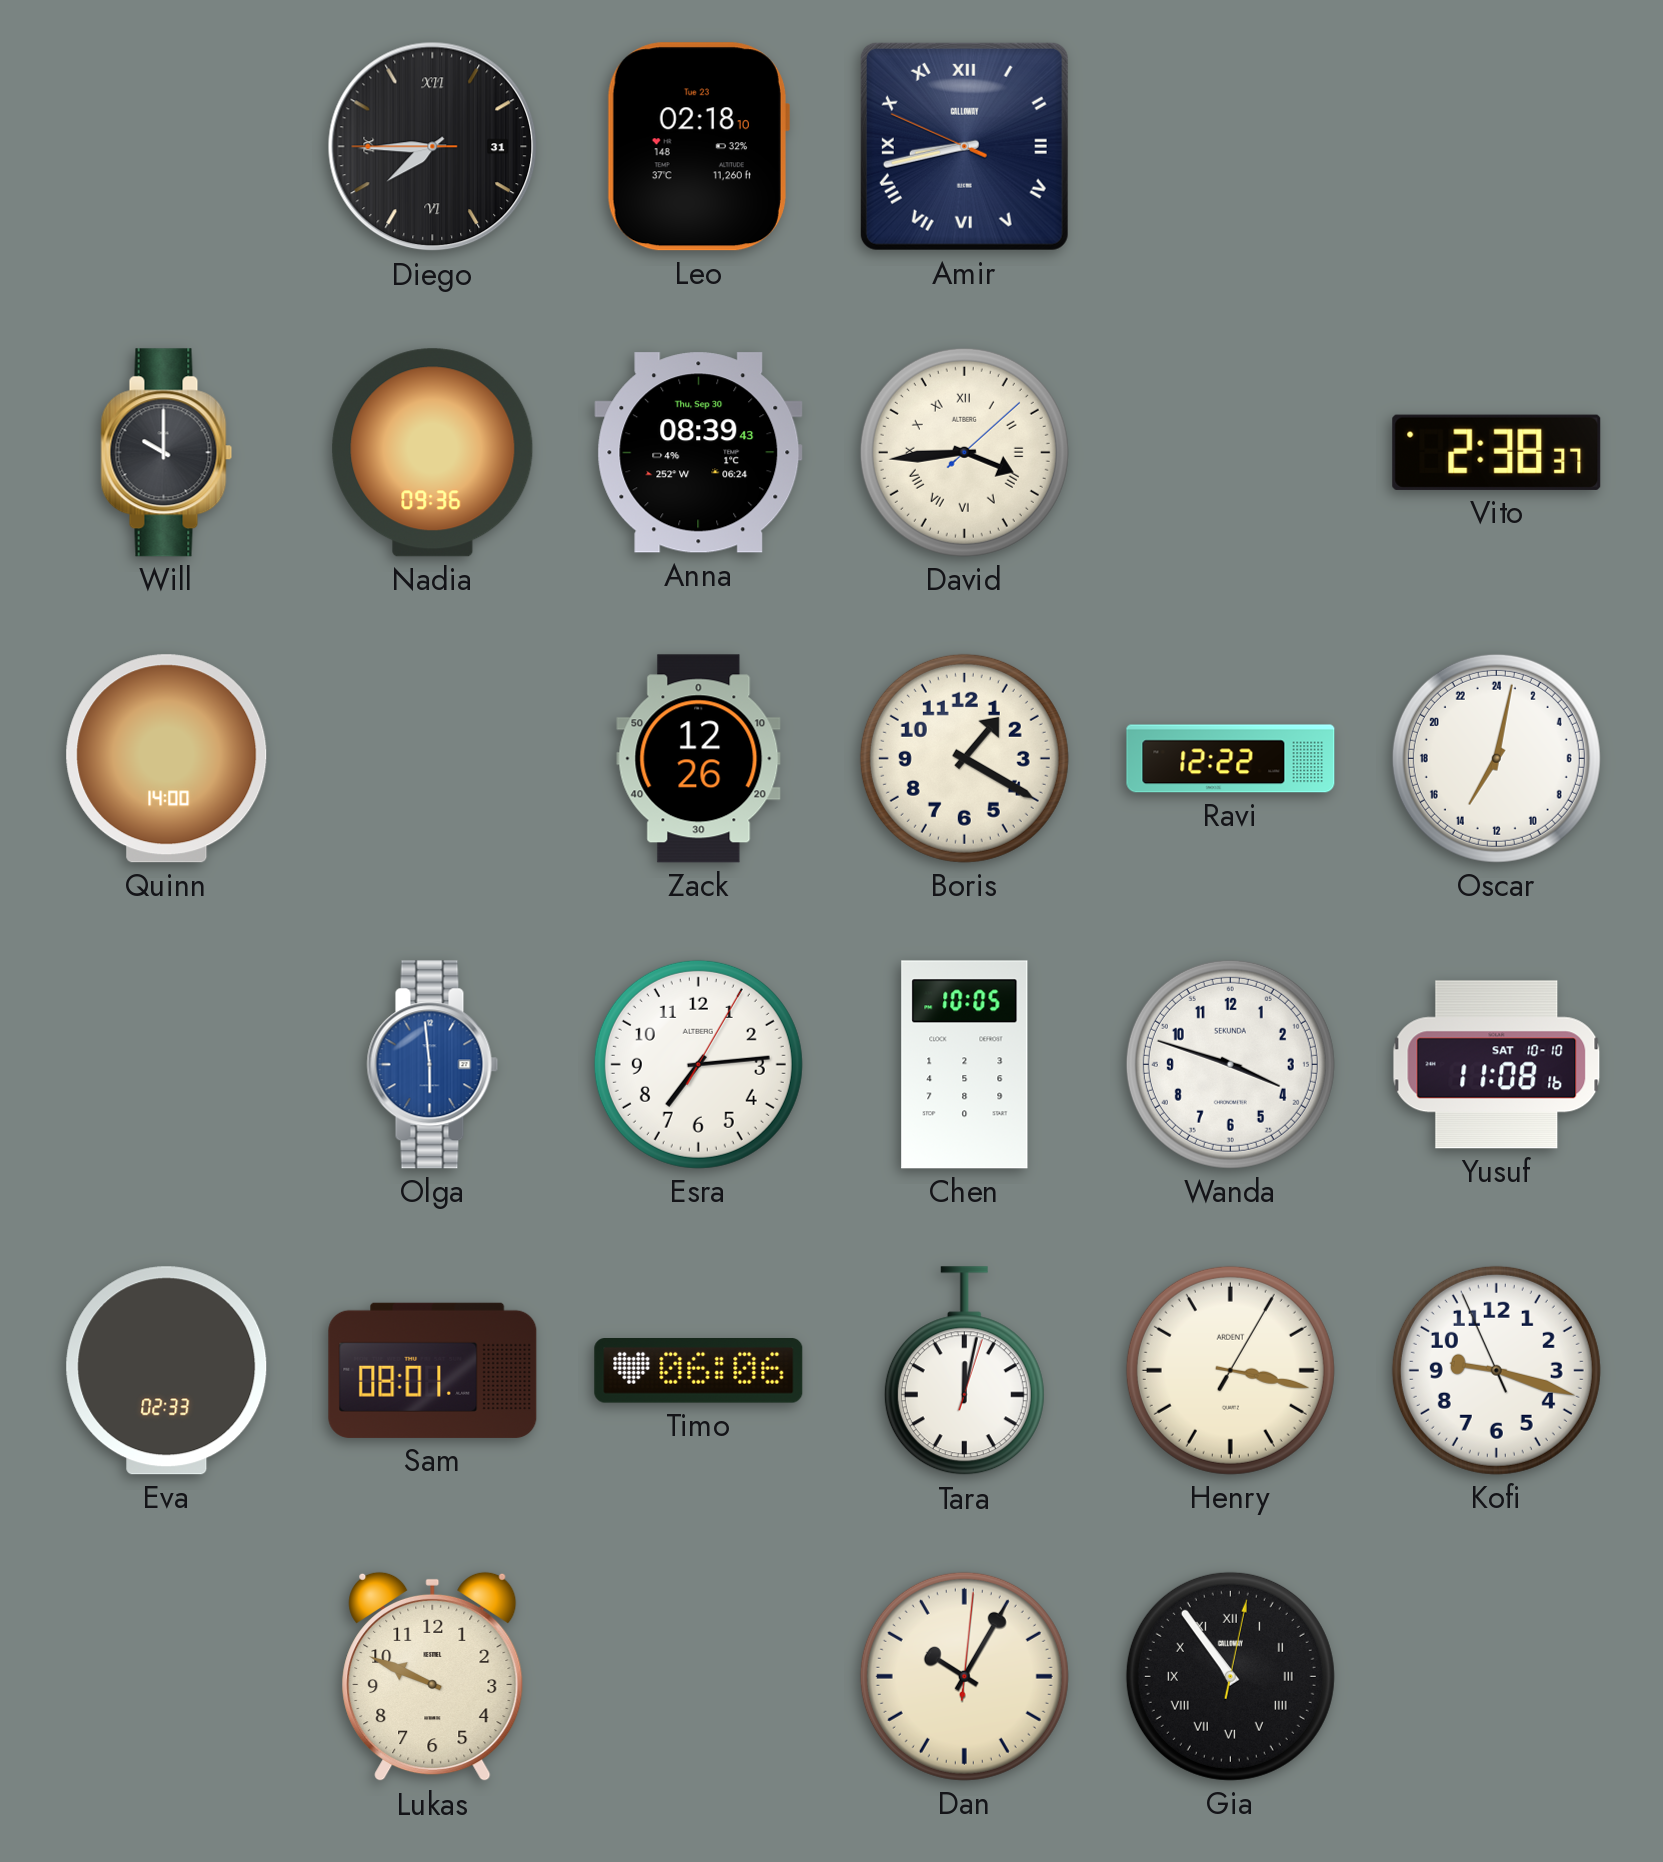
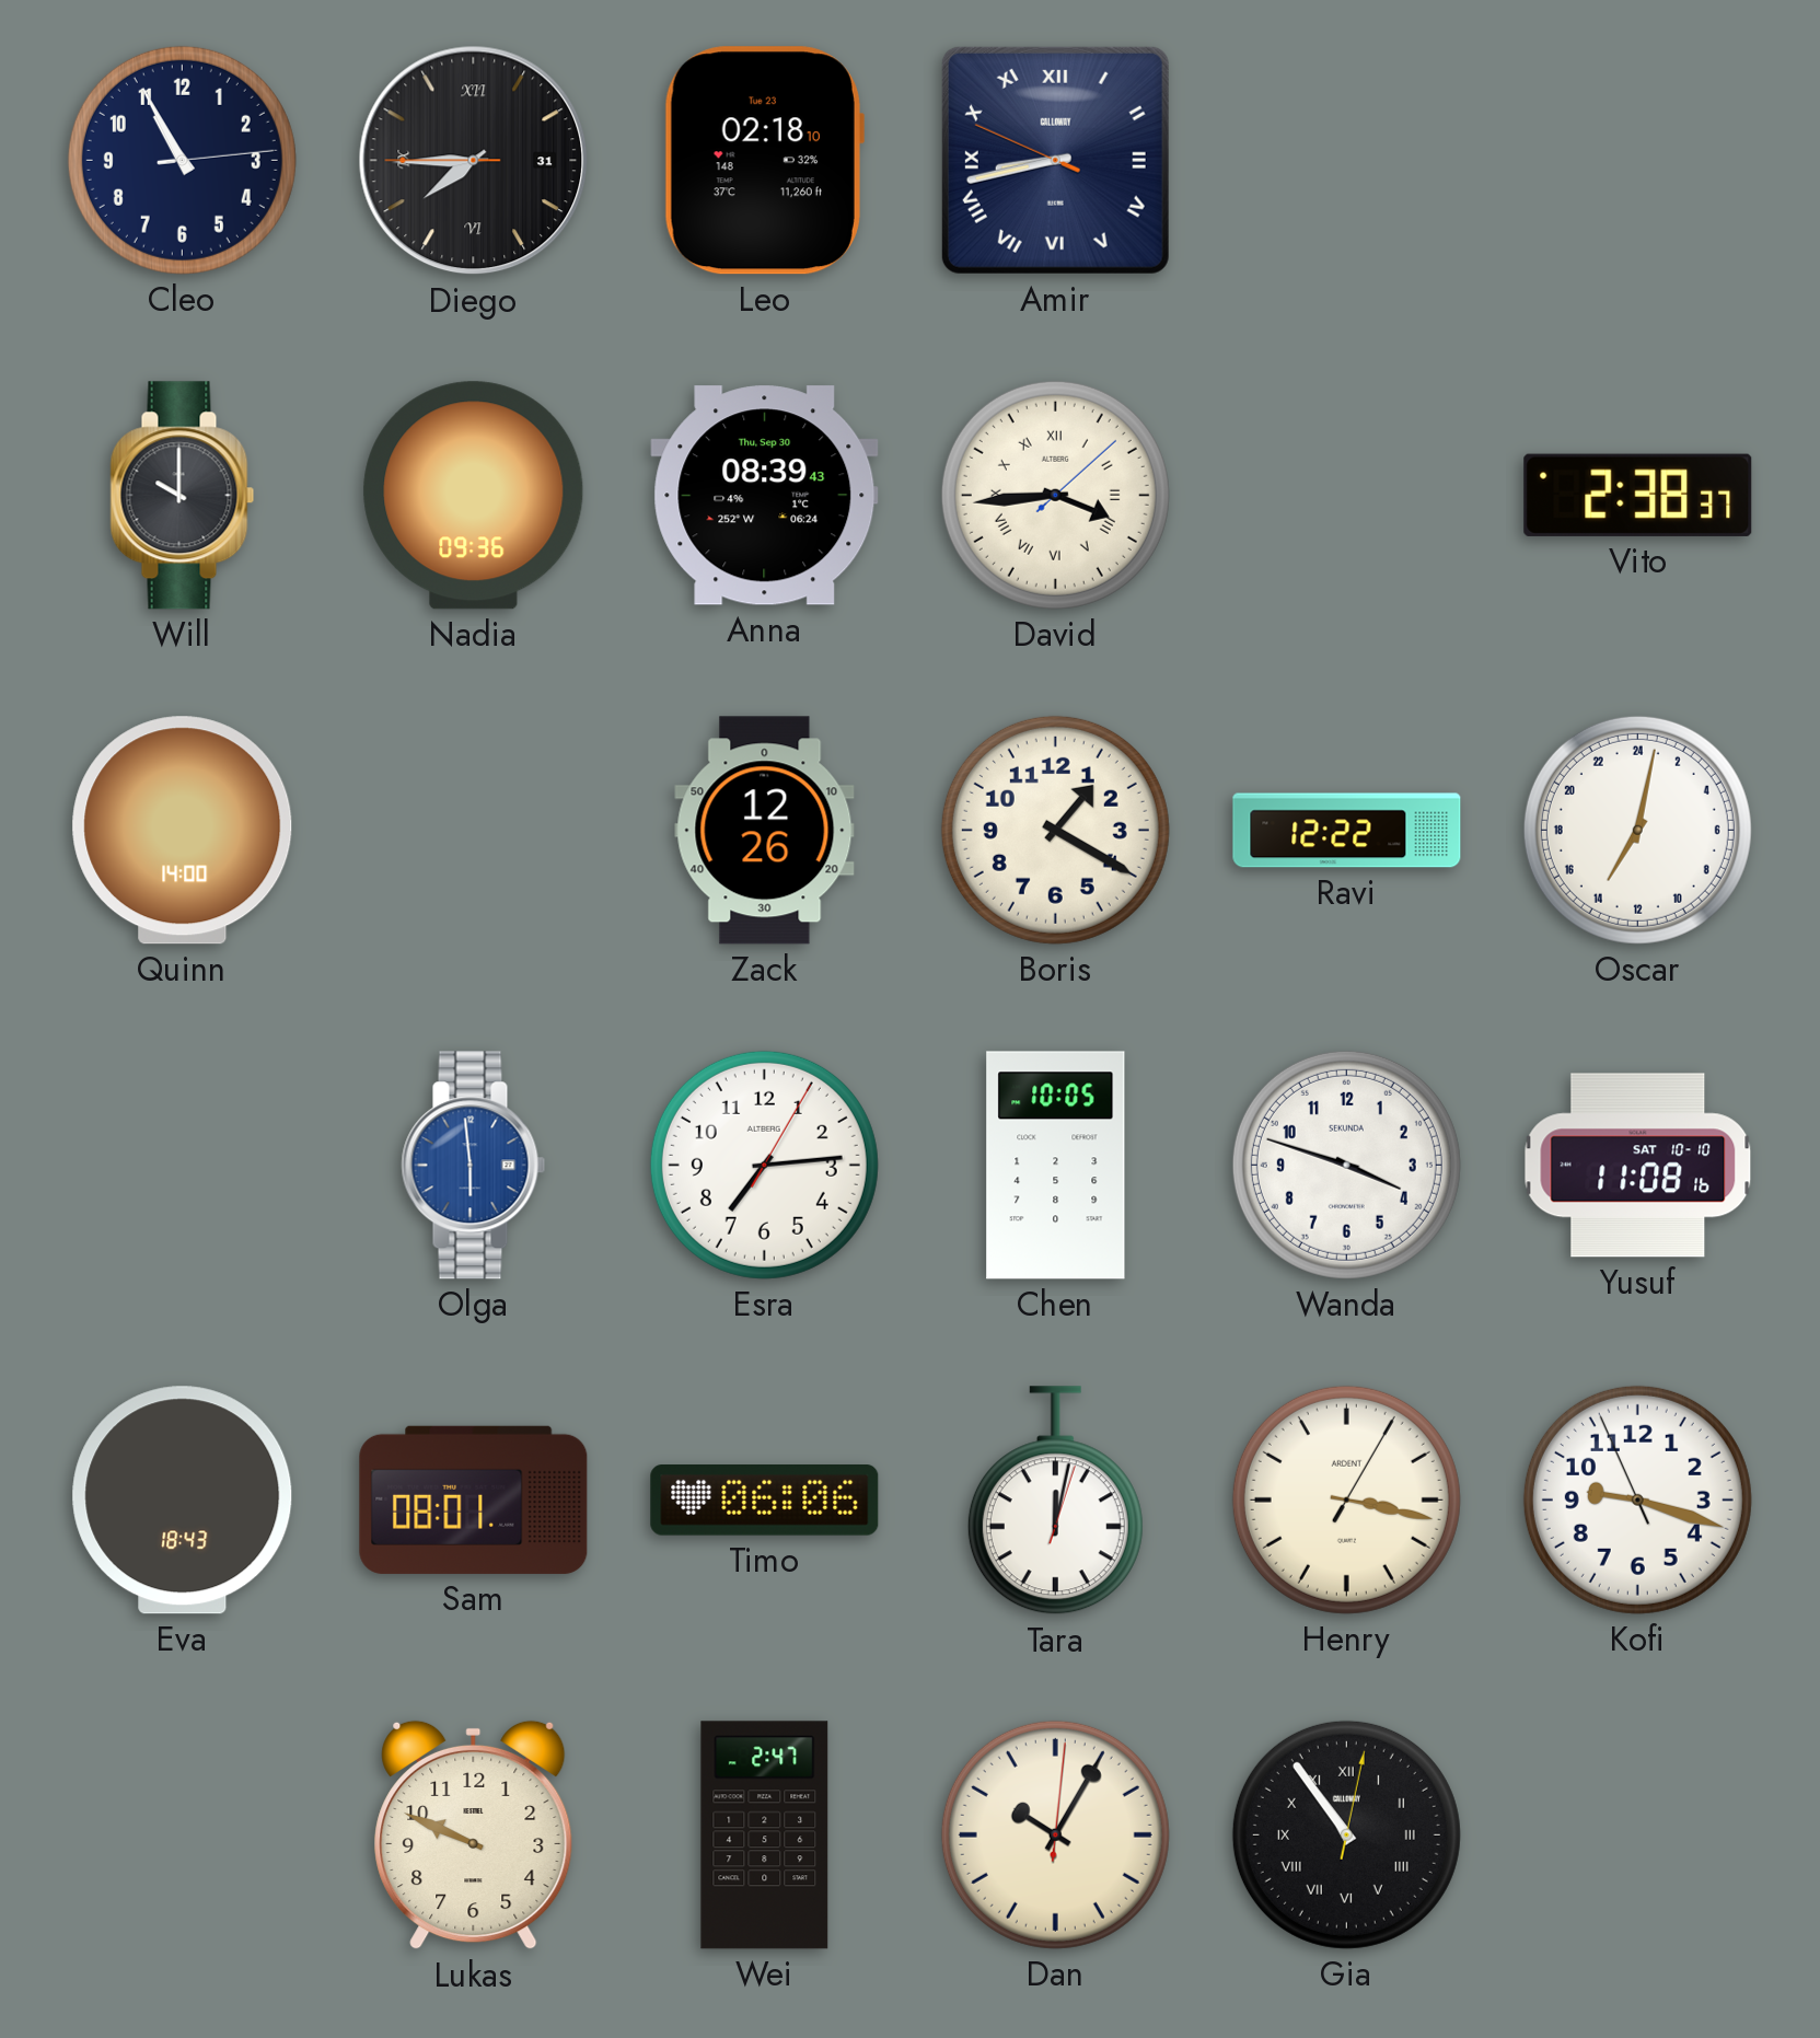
Cleo: none -> 10:55
Eva: 02:33 -> 18:43
Wei: none -> 2:47
